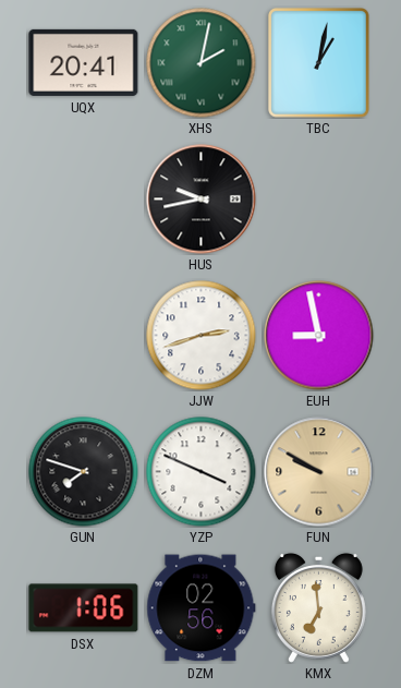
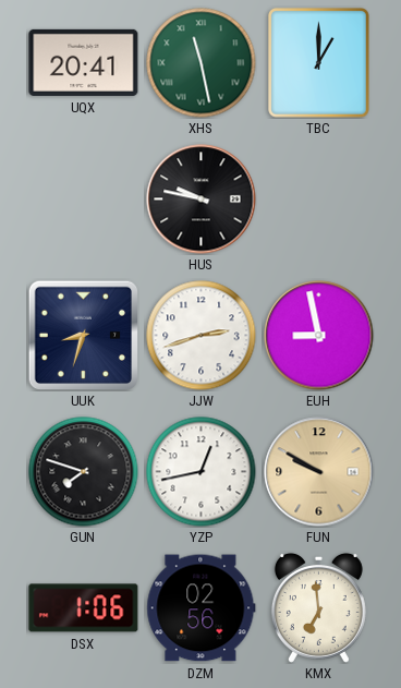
XHS: 2:02 -> 11:28
TBC: 1:02 -> 1:00
HUS: 9:43 -> 9:47
UUK: none -> 8:33
YZP: 3:49 -> 12:43
